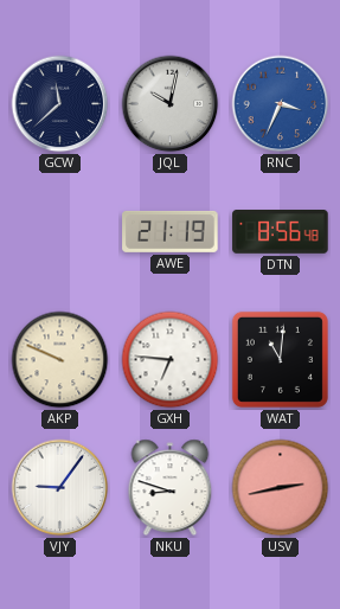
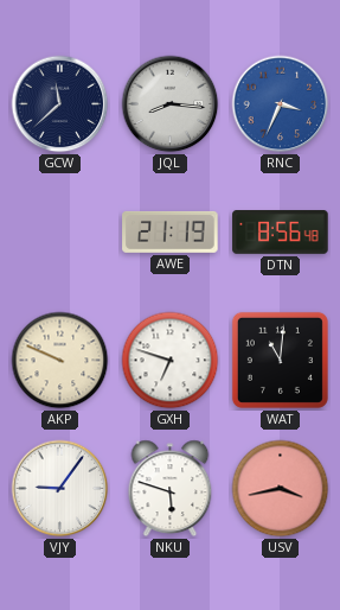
JQL: 10:02 -> 8:16
GXH: 6:46 -> 6:48
NKU: 8:48 -> 5:48
USV: 2:43 -> 3:43
